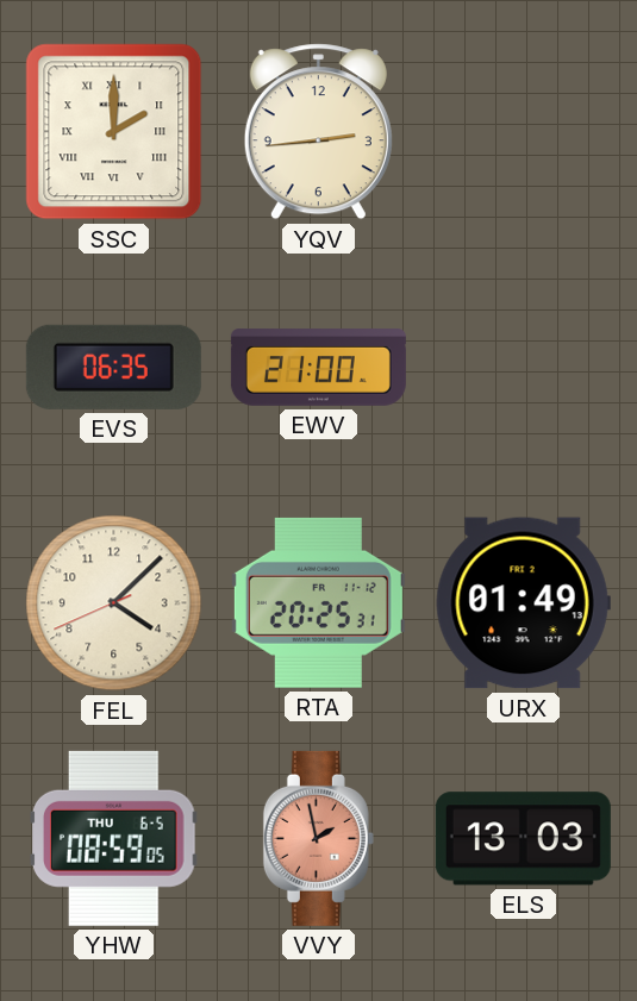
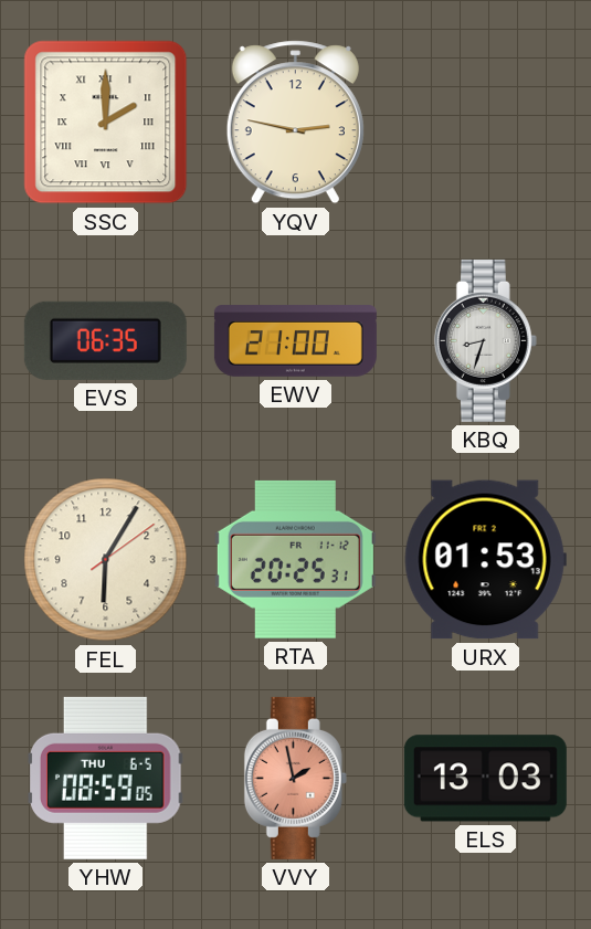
YQV: 2:44 -> 2:47
KBQ: none -> 8:33
FEL: 4:07 -> 6:05
URX: 01:49 -> 01:53
